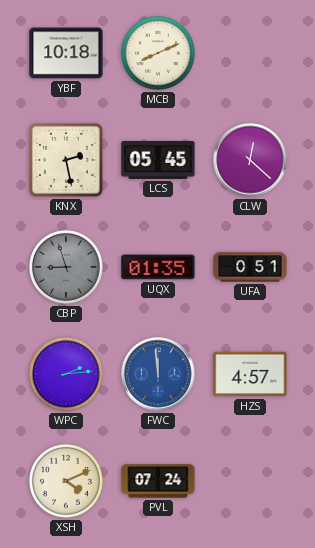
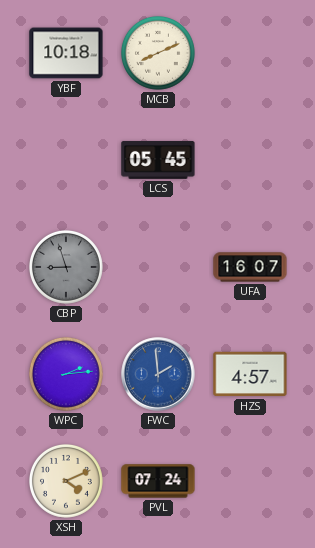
KNX: 2:28 -> none
CLW: 12:22 -> none
UQX: 01:35 -> none
UFA: 0:51 -> 16:07
FWC: 11:59 -> 1:59
